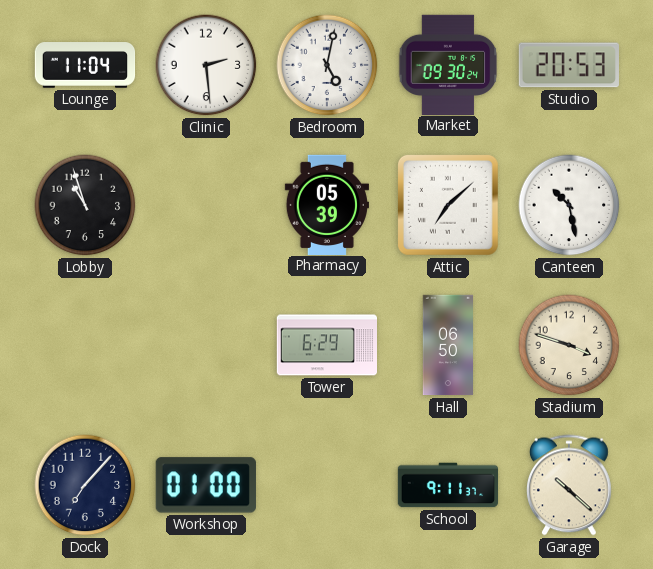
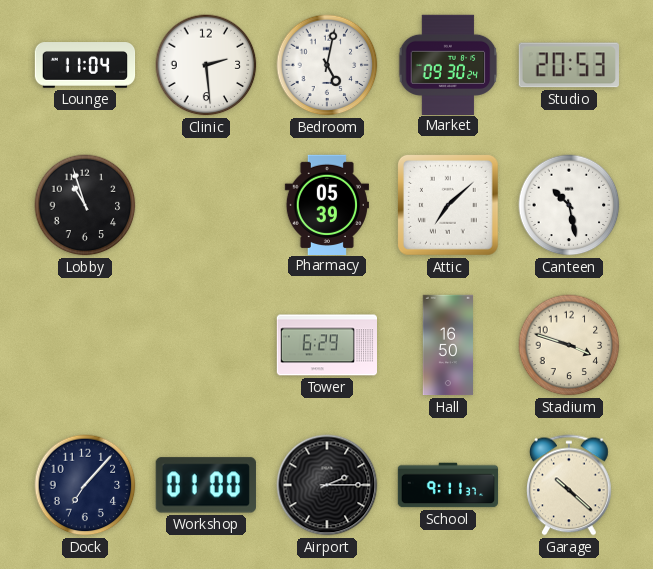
Hall: 06:50 -> 16:50
Airport: none -> 2:15
